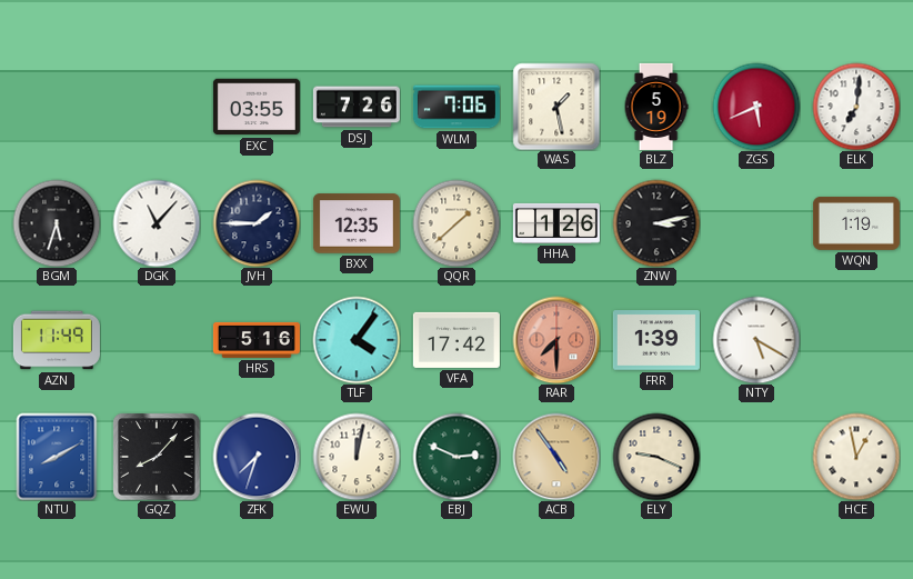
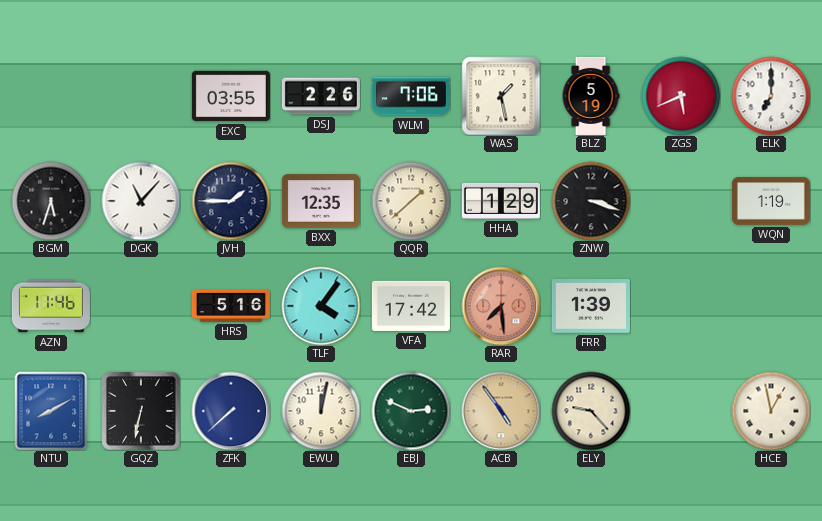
DSJ: 7:26 -> 2:26
ELK: 7:01 -> 7:00
HHA: 1:26 -> 1:29
ZNW: 3:13 -> 3:18
AZN: 11:49 -> 11:46
RAR: 7:30 -> 7:29
NTY: 5:20 -> none
GQZ: 8:07 -> 6:32
ZFK: 7:33 -> 7:38
ELY: 9:19 -> 9:23
